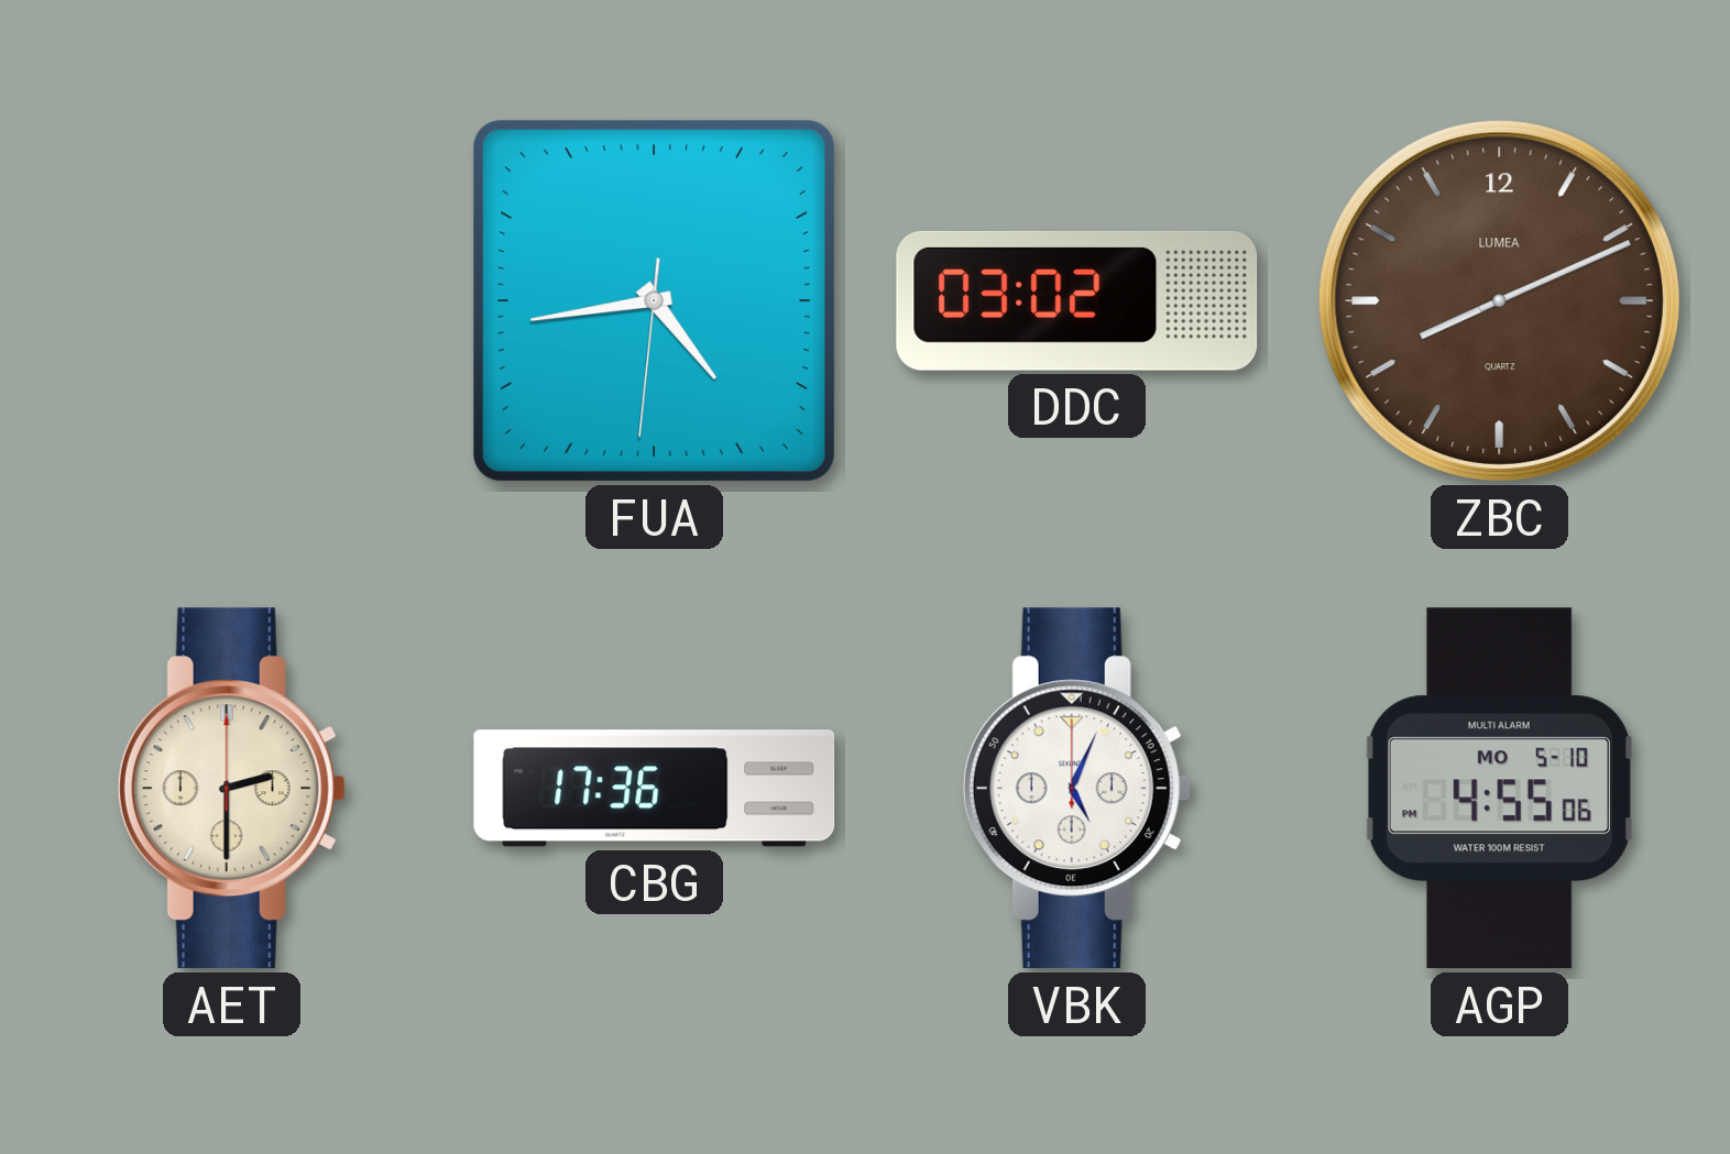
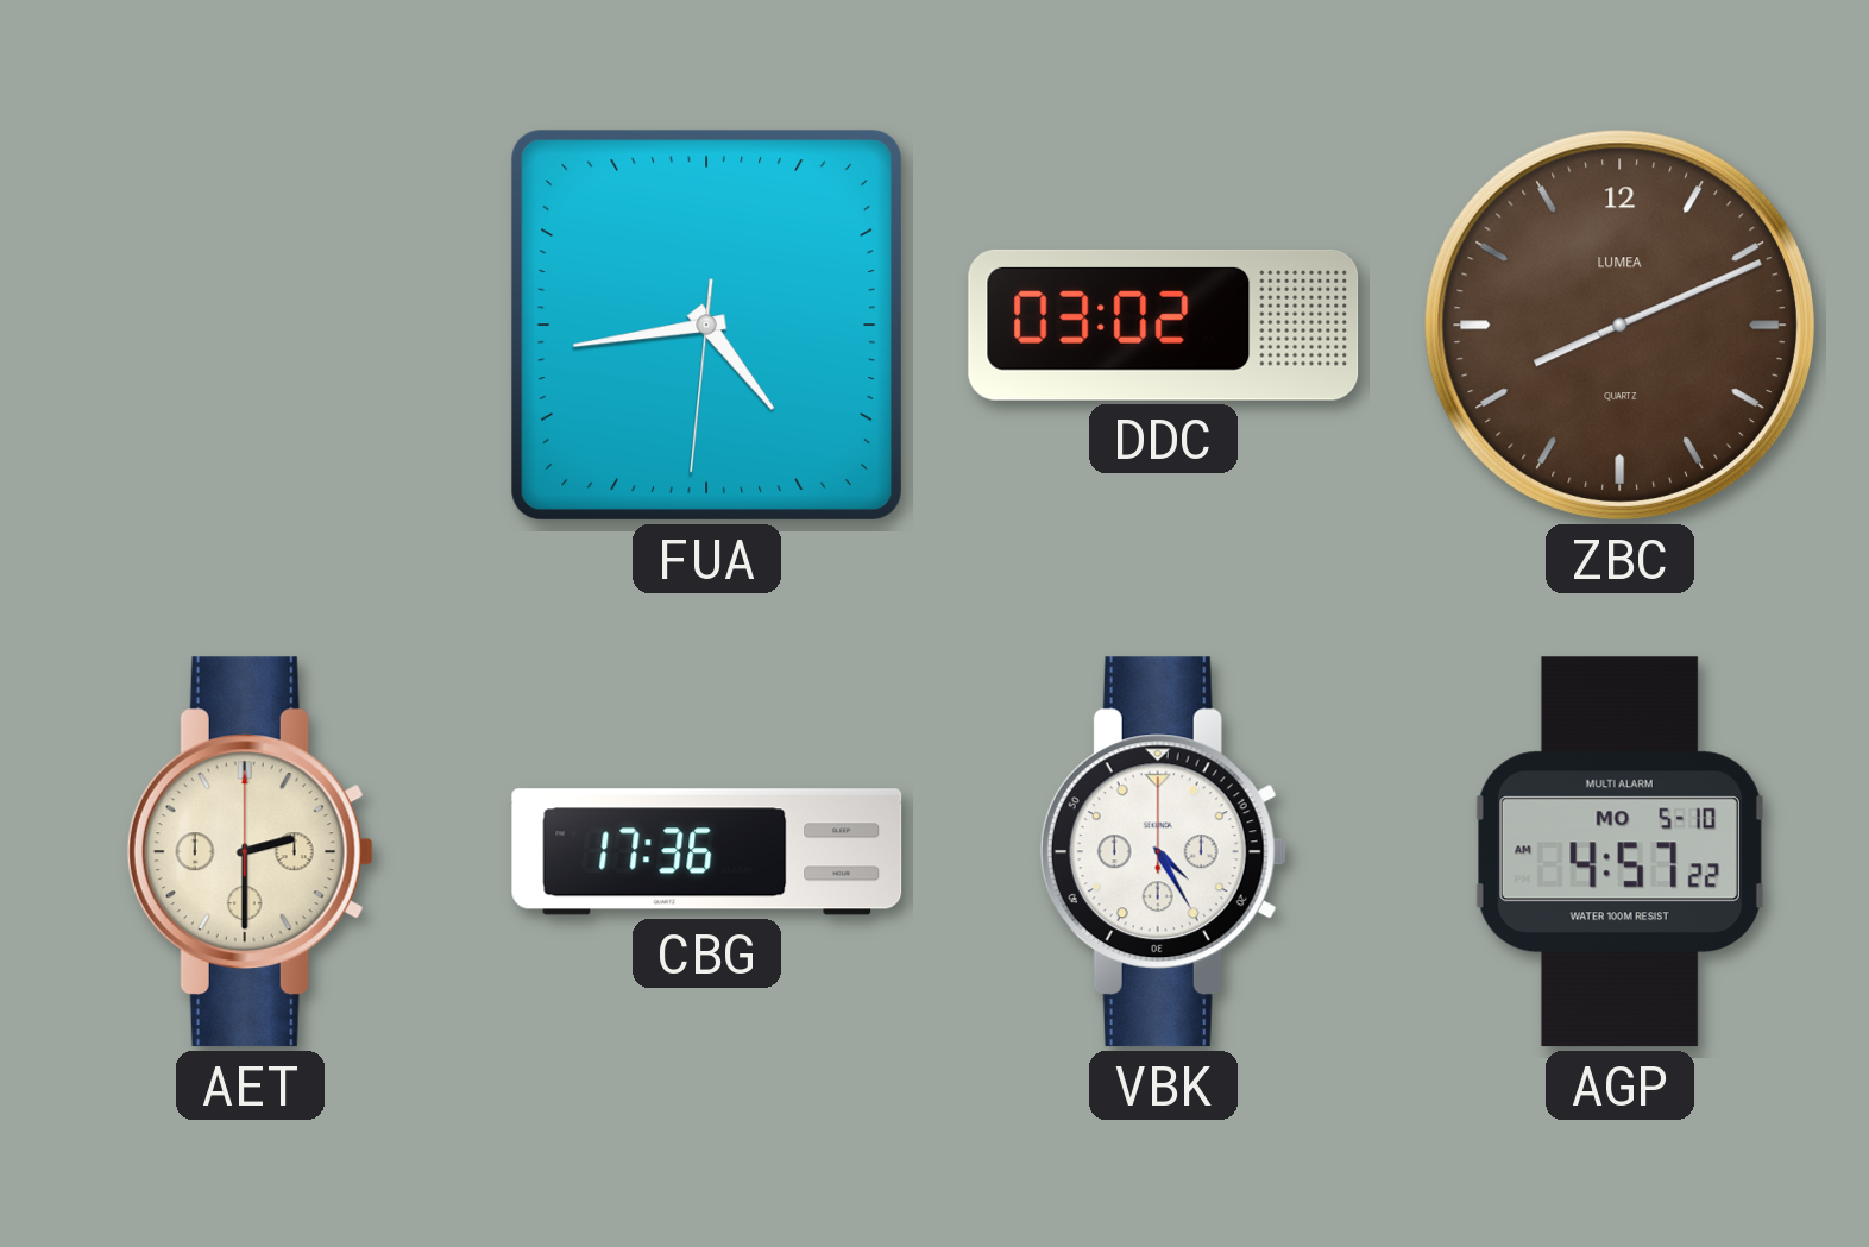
VBK: 5:04 -> 4:25
AGP: 4:55 -> 4:57
